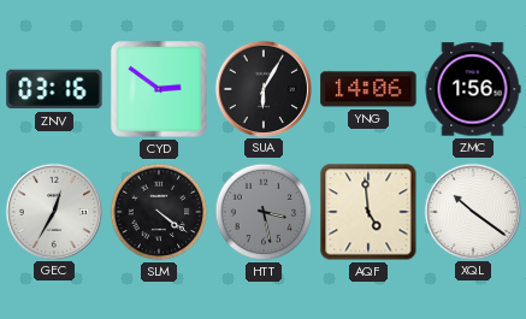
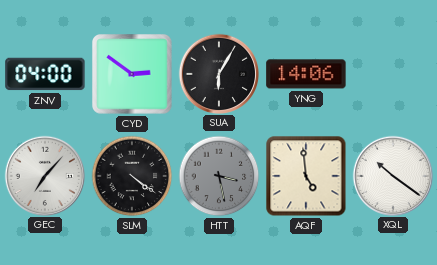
ZNV: 03:16 -> 04:00
ZMC: 1:56 -> none
GEC: 12:35 -> 7:07
